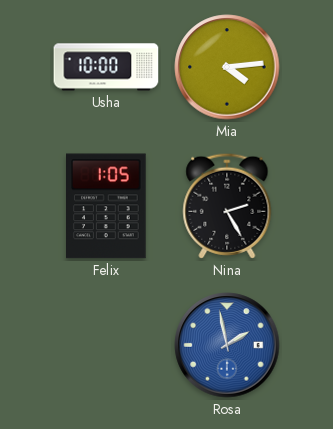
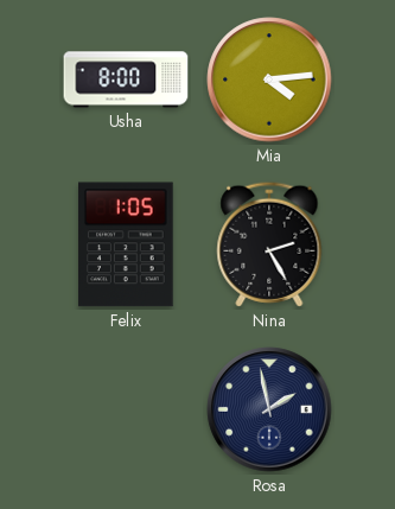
Usha: 10:00 -> 8:00
Rosa dial: blue -> navy
